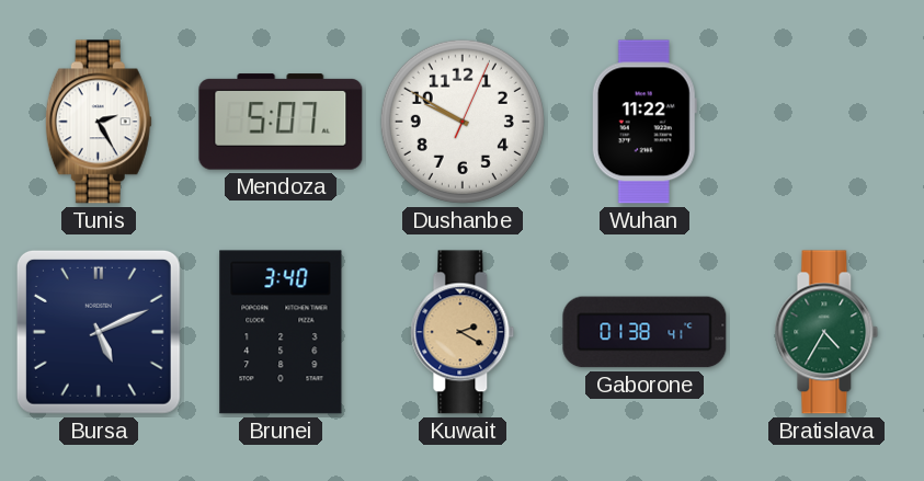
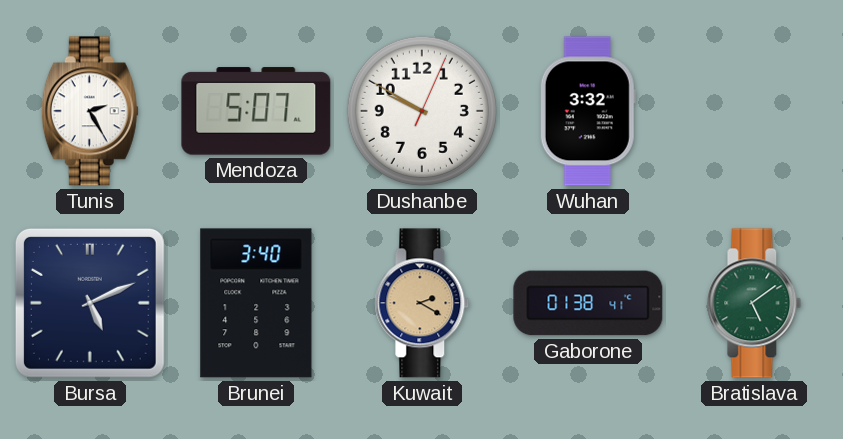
Wuhan: 11:22 -> 3:32
Bratislava: 4:35 -> 5:09
